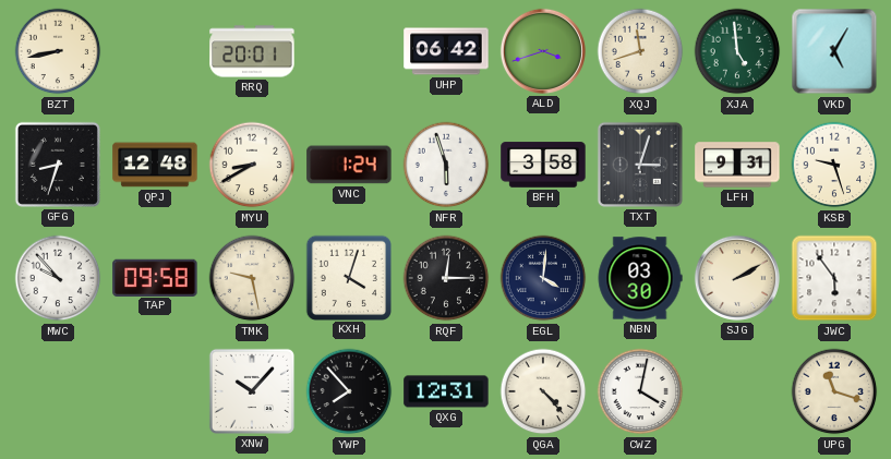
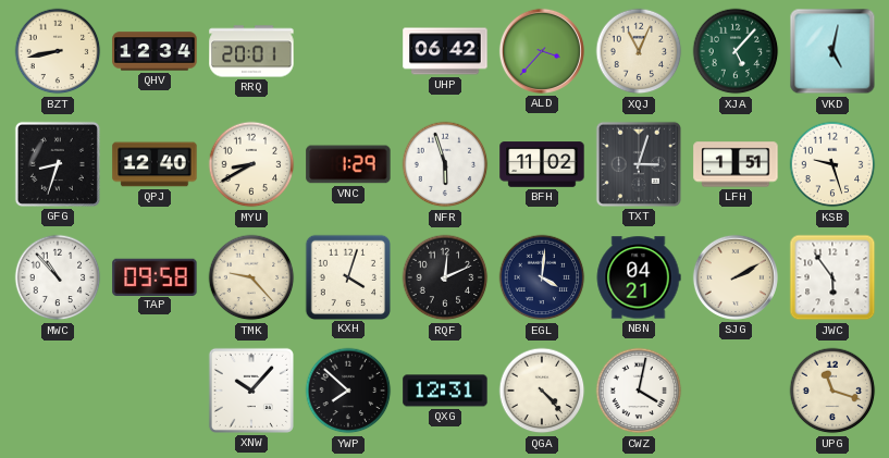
QHV: none -> 12:34
ALD: 3:42 -> 3:37
XQJ: 11:42 -> 11:04
XJA: 4:59 -> 5:07
VKD: 5:05 -> 5:02
QPJ: 12:48 -> 12:40
VNC: 1:24 -> 1:29
BFH: 3:58 -> 11:02
LFH: 9:31 -> 1:51
MWC: 9:53 -> 10:53
TMK: 9:28 -> 9:23
RQF: 12:15 -> 12:11
NBN: 03:30 -> 04:21
YWP: 7:53 -> 7:52
